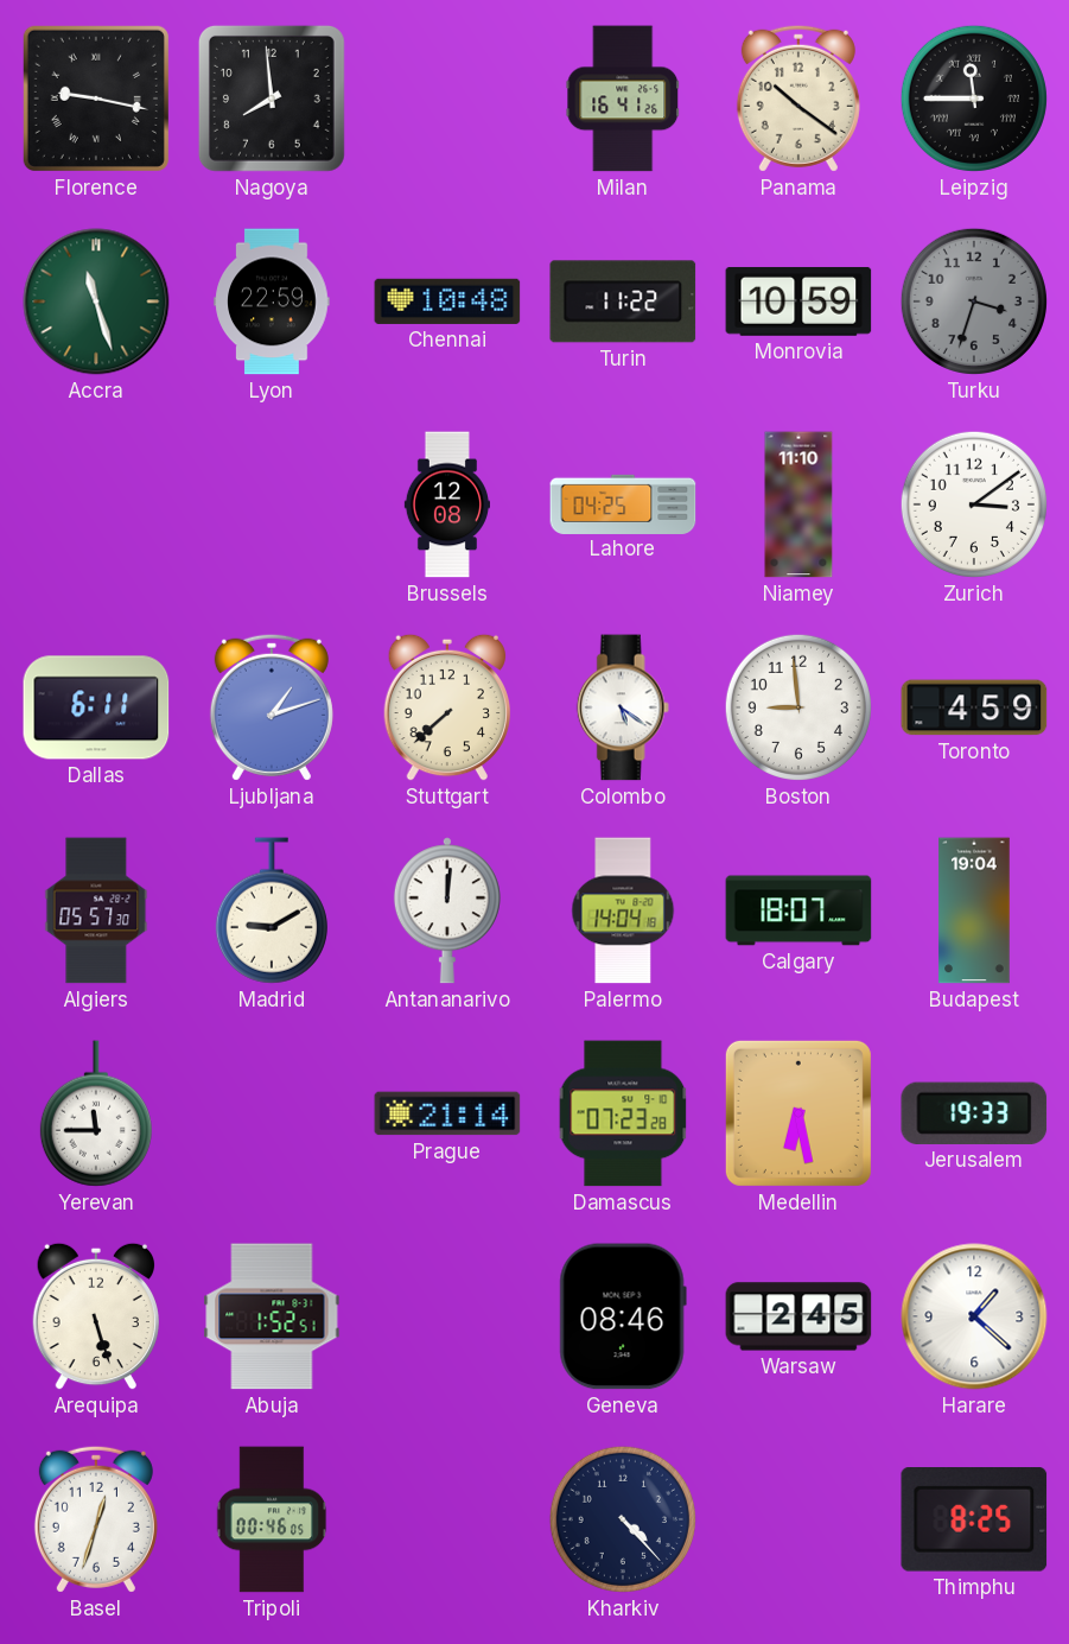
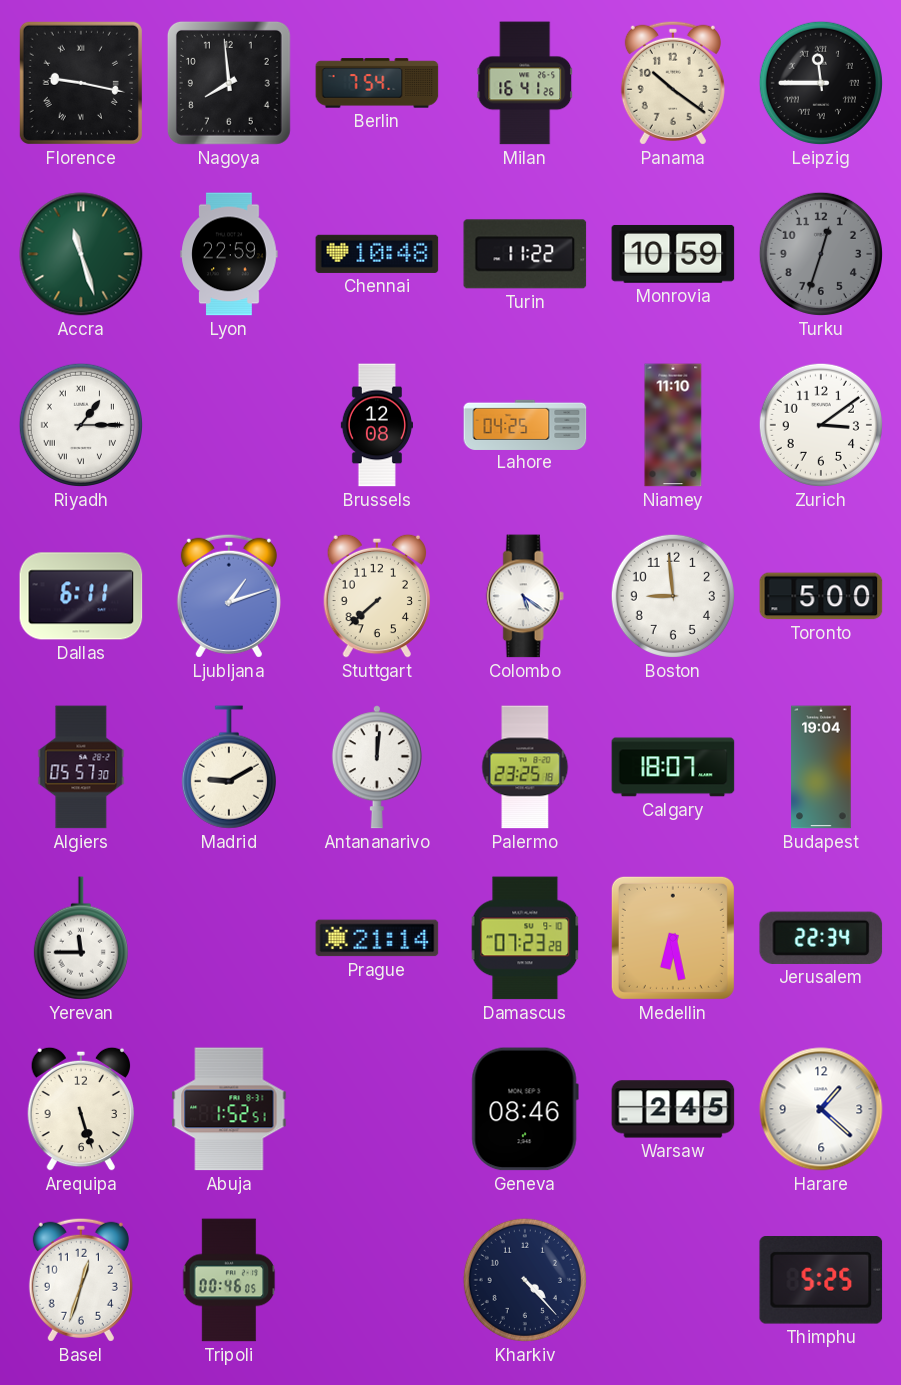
Berlin: none -> 7:54
Turku: 3:33 -> 12:33
Riyadh: none -> 1:15
Toronto: 4:59 -> 5:00
Palermo: 14:04 -> 23:25
Jerusalem: 19:33 -> 22:34
Thimphu: 8:25 -> 5:25
